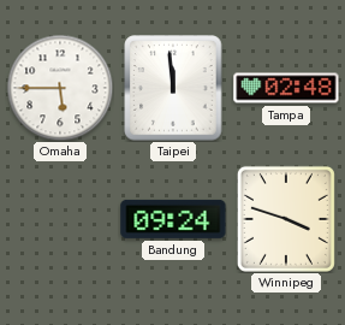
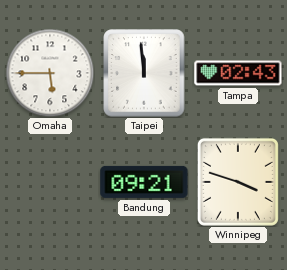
Tampa: 02:48 -> 02:43
Bandung: 09:24 -> 09:21
